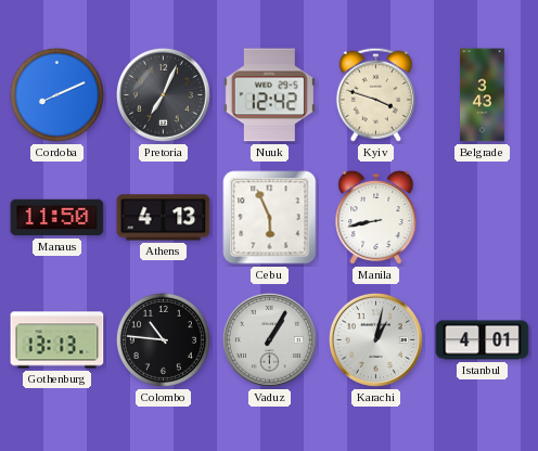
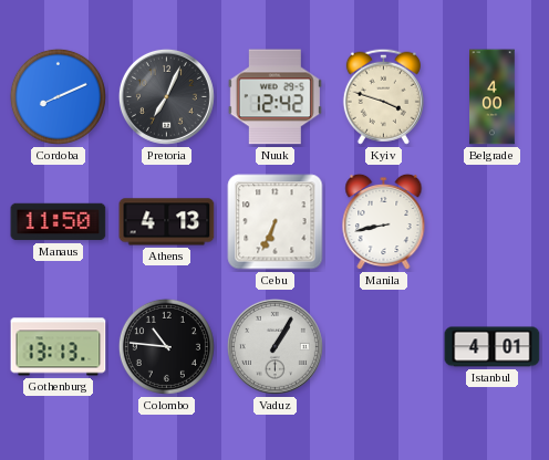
Belgrade: 3:43 -> 4:00
Cebu: 5:56 -> 6:34
Karachi: 1:02 -> none
